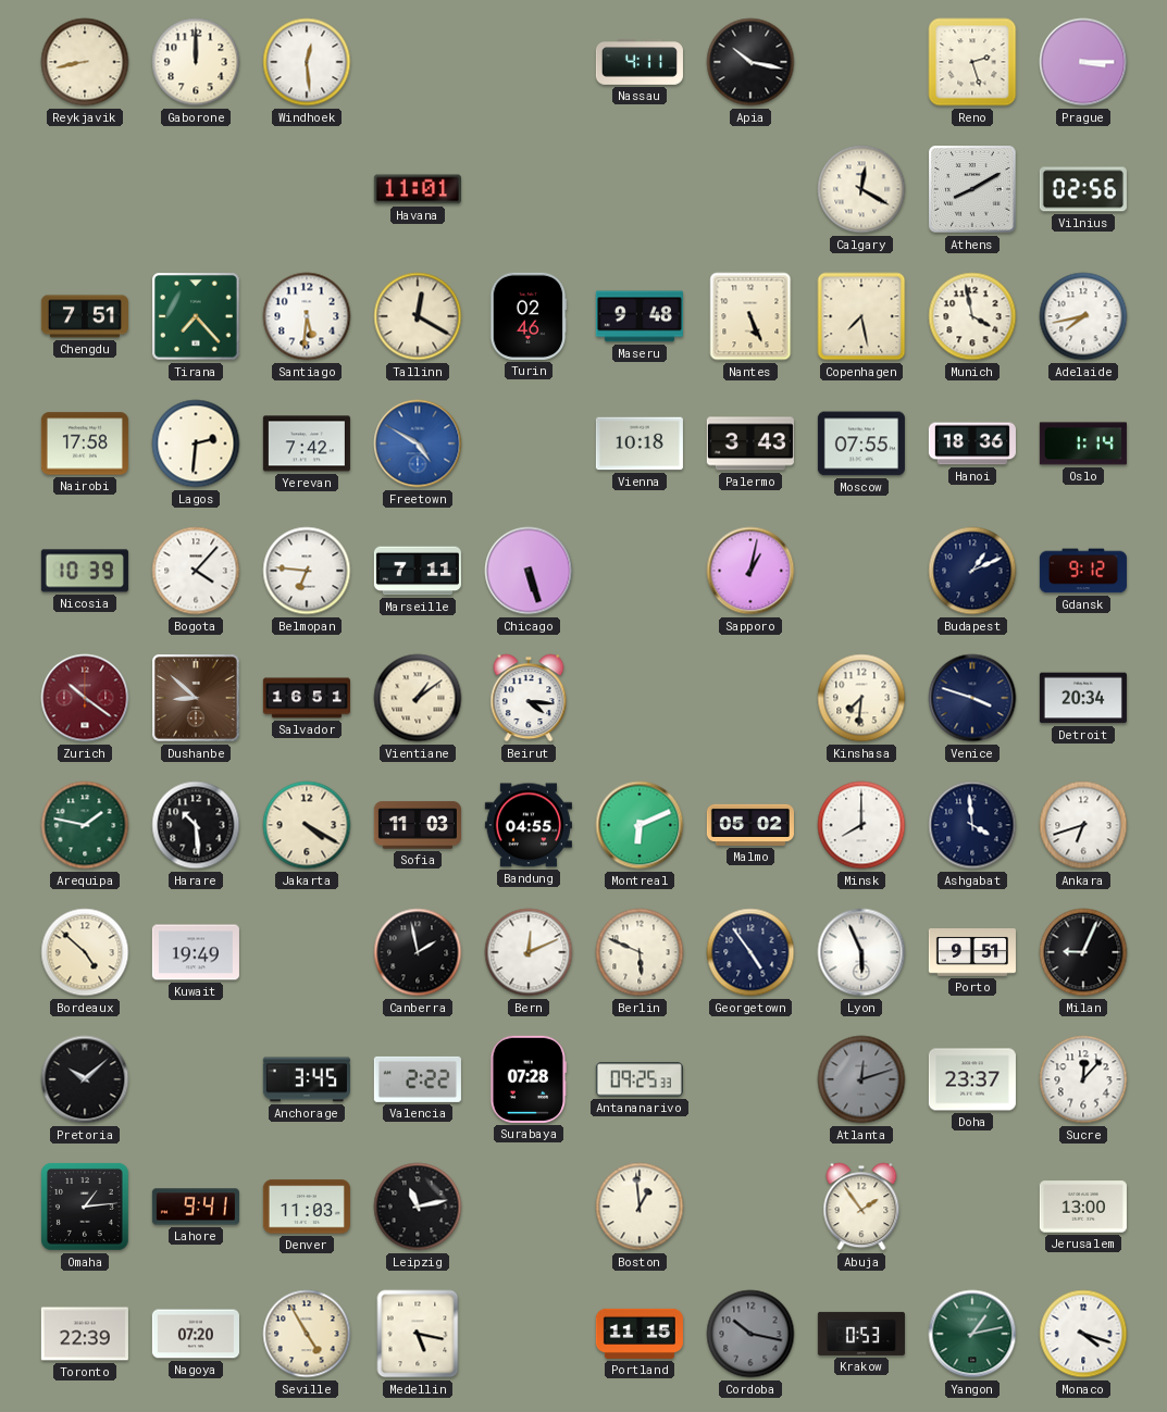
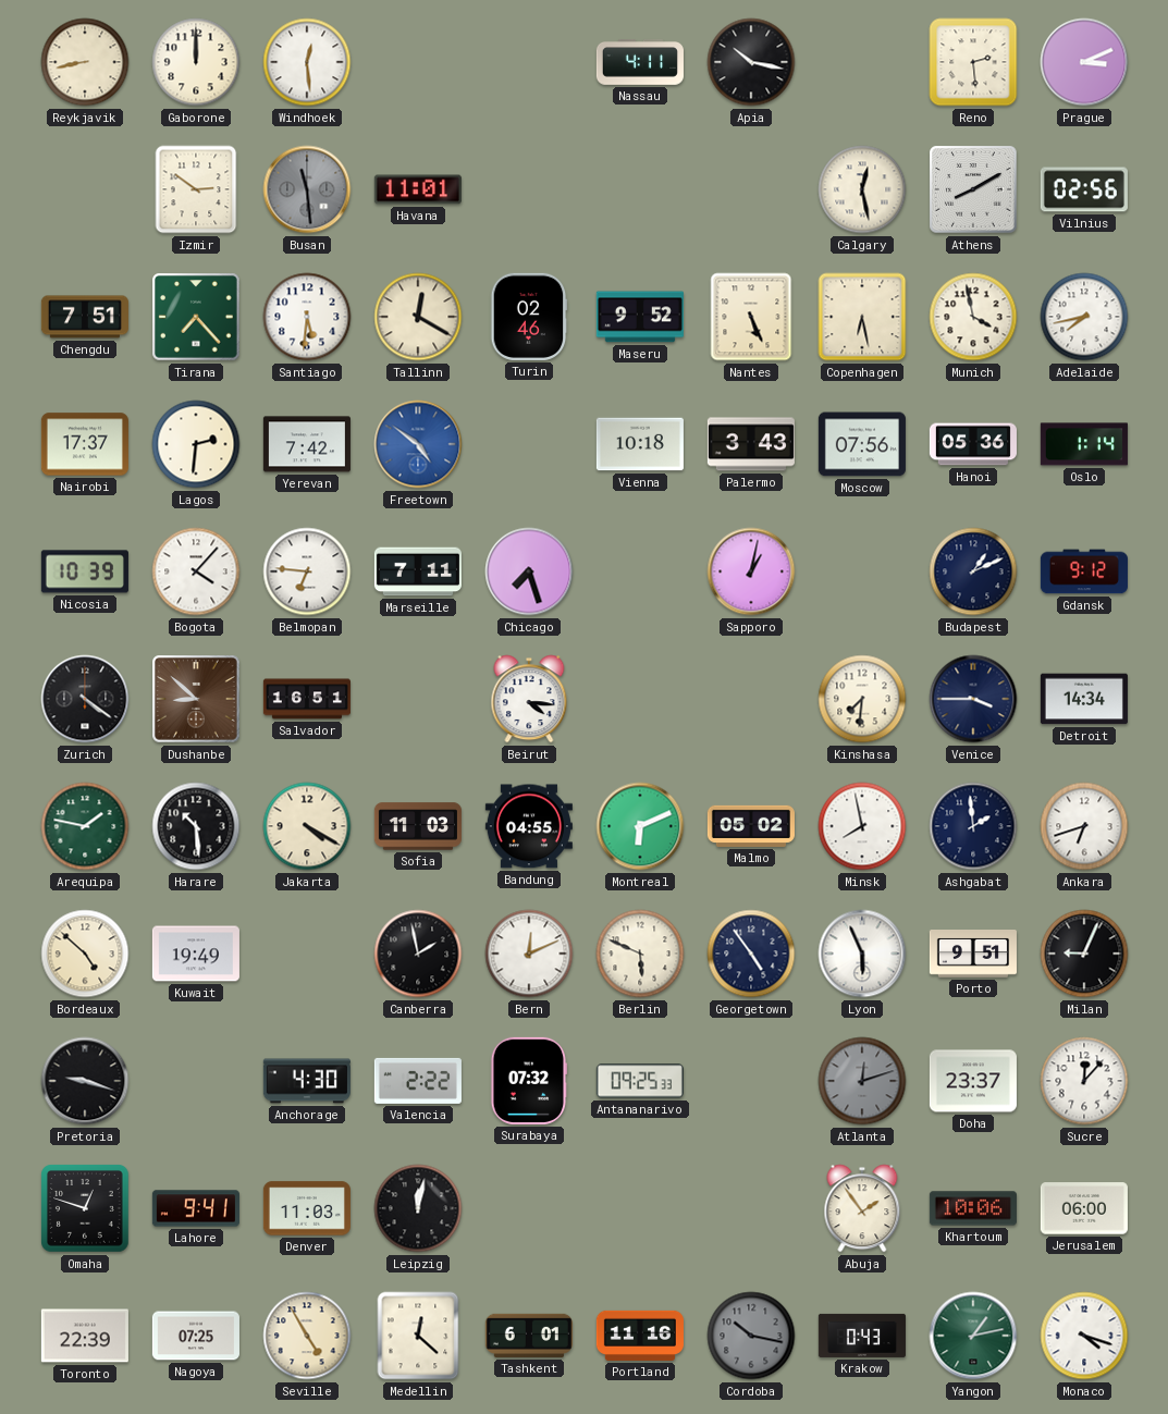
Reno: 2:27 -> 2:29
Prague: 3:15 -> 3:11
Izmir: none -> 2:51
Busan: none -> 11:29
Calgary: 12:20 -> 12:28
Maseru: 9:48 -> 9:52
Copenhagen: 7:28 -> 6:28
Nairobi: 17:58 -> 17:37
Freetown: 4:50 -> 4:51
Moscow: 07:55 -> 07:56
Hanoi: 18:36 -> 05:36
Chicago: 5:27 -> 7:27
Zurich: 10:21 -> 4:21
Zurich dial: burgundy -> black
Vientiane: 1:09 -> none
Venice: 3:48 -> 3:45
Detroit: 20:34 -> 14:34
Minsk: 8:00 -> 7:58
Ashgabat: 3:59 -> 1:59
Pretoria: 10:08 -> 9:18
Anchorage: 3:45 -> 4:30
Surabaya: 07:28 -> 07:32
Omaha: 1:14 -> 12:48
Leipzig: 11:13 -> 12:02
Boston: 12:59 -> none
Khartoum: none -> 10:06
Jerusalem: 13:00 -> 06:00
Nagoya: 07:20 -> 07:25
Medellin: 5:17 -> 12:22
Tashkent: none -> 6:01
Portland: 11:15 -> 11:16
Krakow: 0:53 -> 0:43
